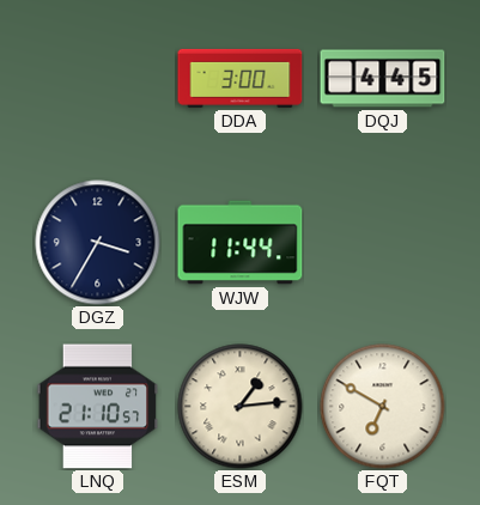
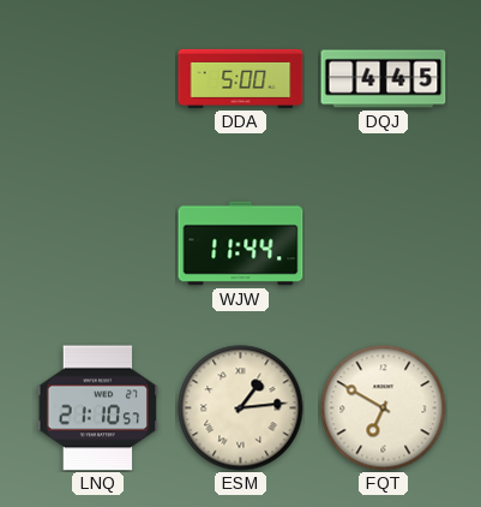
DDA: 3:00 -> 5:00
DGZ: 3:35 -> none
